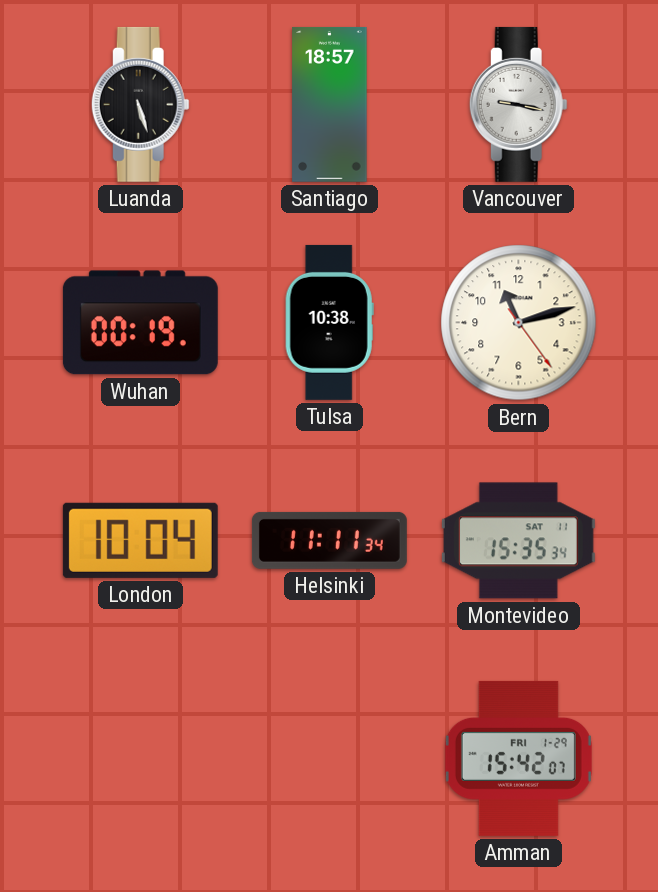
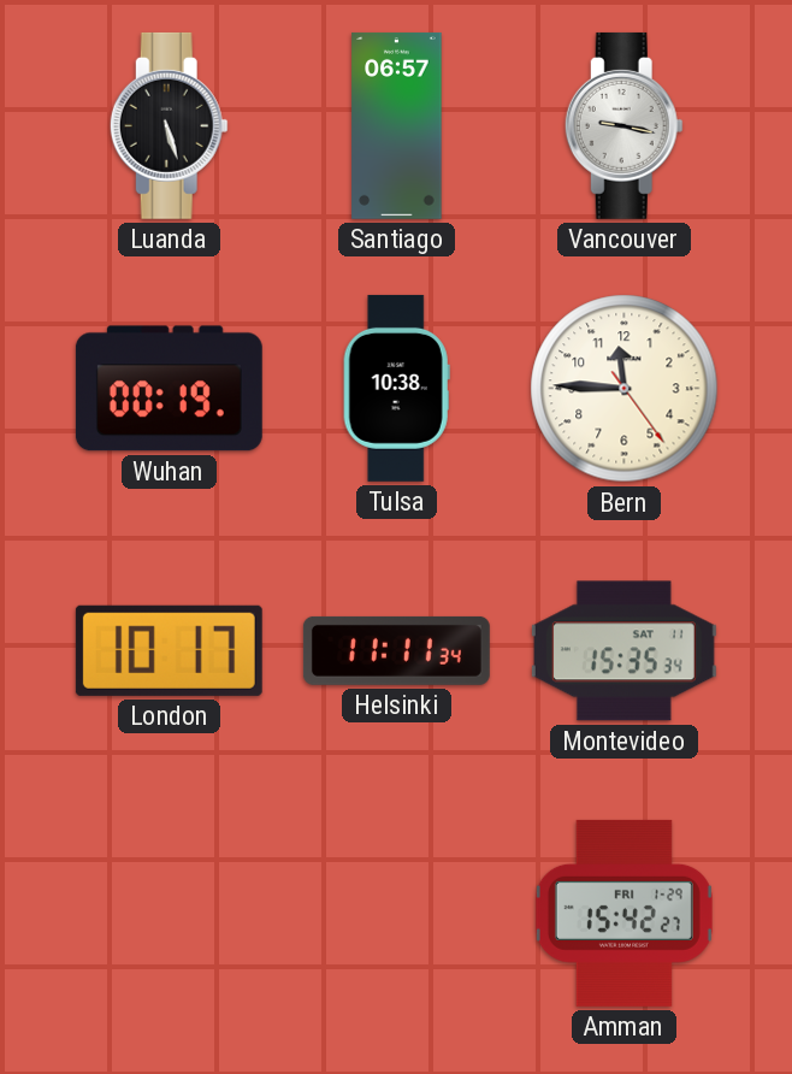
Santiago: 18:57 -> 06:57
Bern: 11:12 -> 11:45
London: 10:04 -> 10:17
Amman: 15:42:07 -> 15:42:27
